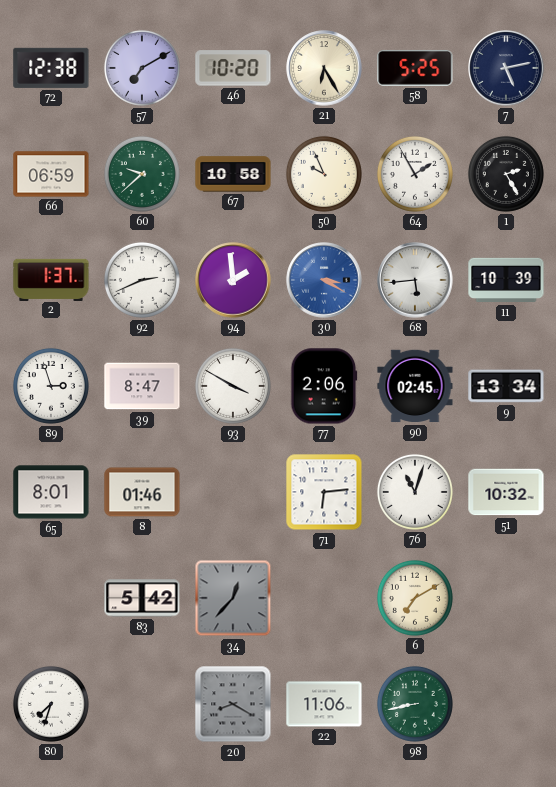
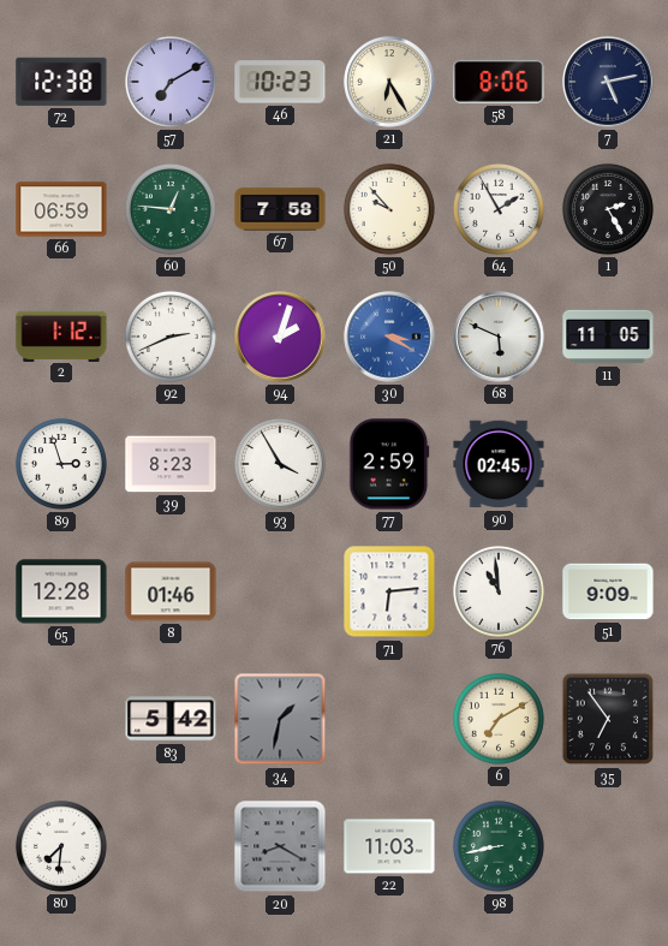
46: 10:20 -> 10:23
58: 5:25 -> 8:06
60: 9:38 -> 12:46
67: 10:58 -> 7:58
50: 9:56 -> 9:53
2: 1:37 -> 1:12
94: 1:59 -> 2:03
68: 5:44 -> 5:49
11: 10:39 -> 11:05
39: 8:47 -> 8:23
93: 3:50 -> 3:55
77: 2:06 -> 2:59
9: 13:34 -> none
65: 8:01 -> 12:28
76: 11:03 -> 10:59
51: 10:32 -> 9:09
34: 12:37 -> 1:32
35: none -> 6:54
80: 7:33 -> 7:31
22: 11:06 -> 11:03
